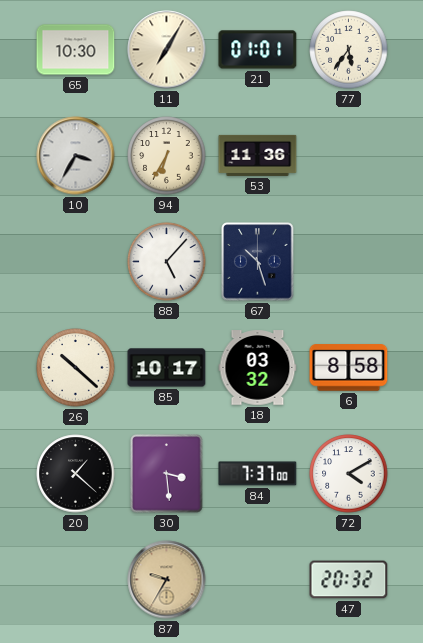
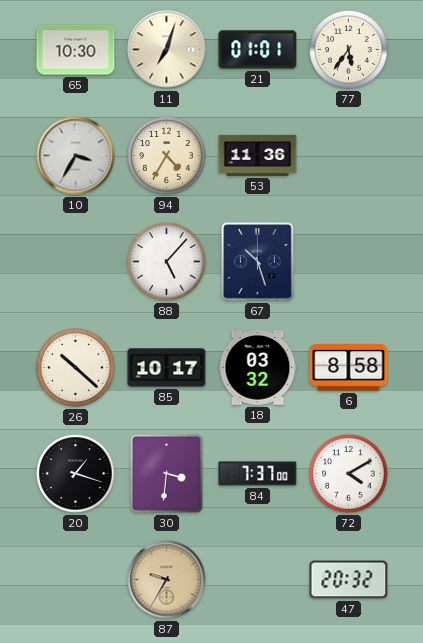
11: 7:05 -> 7:03
94: 6:35 -> 4:35
20: 1:22 -> 1:18
30: 3:29 -> 3:31
